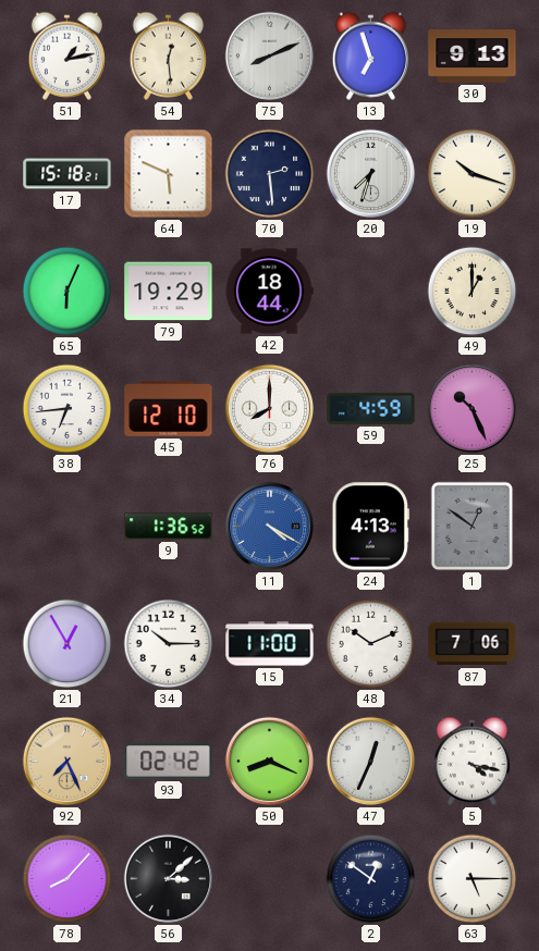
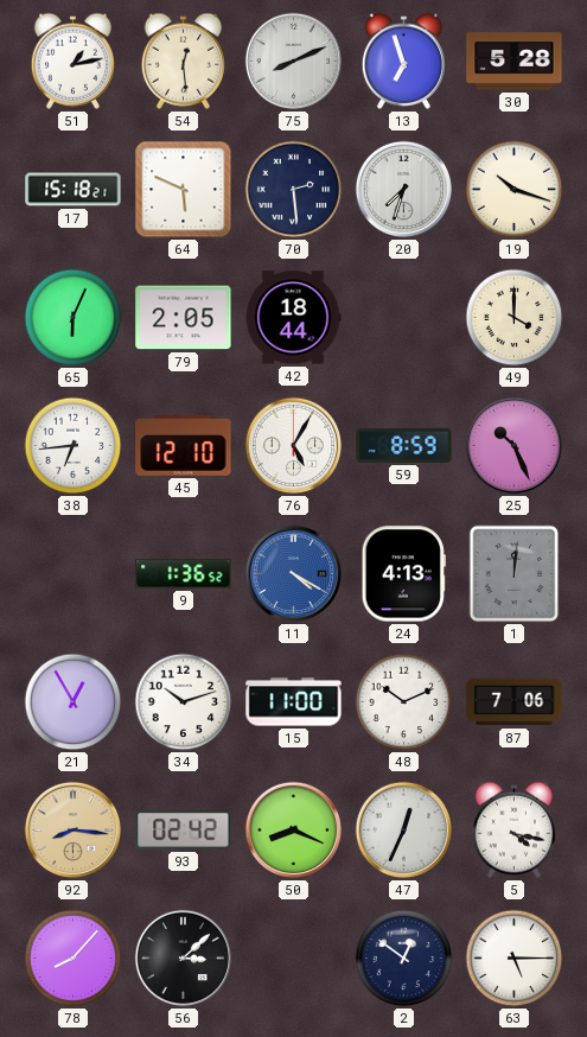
30: 9:13 -> 5:28
79: 19:29 -> 2:05
49: 1:00 -> 4:00
76: 8:00 -> 5:05
59: 4:59 -> 8:59
1: 12:51 -> 12:01
34: 10:15 -> 10:12
92: 7:26 -> 8:16
